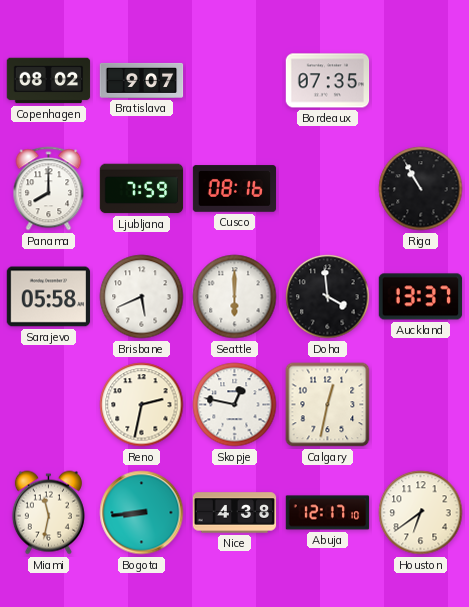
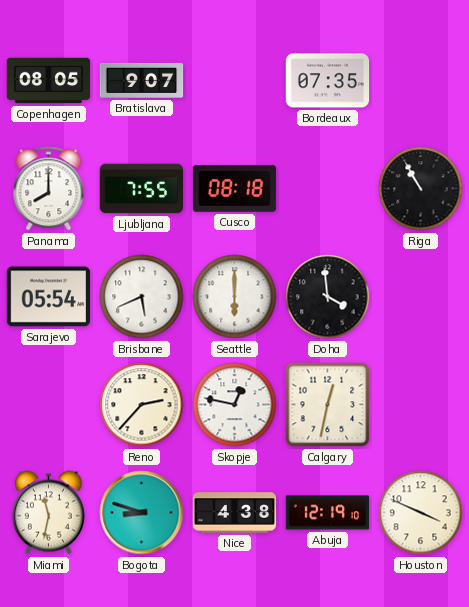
Copenhagen: 08:02 -> 08:05
Ljubljana: 7:59 -> 7:55
Cusco: 08:16 -> 08:18
Sarajevo: 05:58 -> 05:54
Auckland: 13:37 -> none
Reno: 2:32 -> 2:37
Bogota: 8:44 -> 8:48
Abuja: 12:17 -> 12:19
Houston: 6:39 -> 3:49
